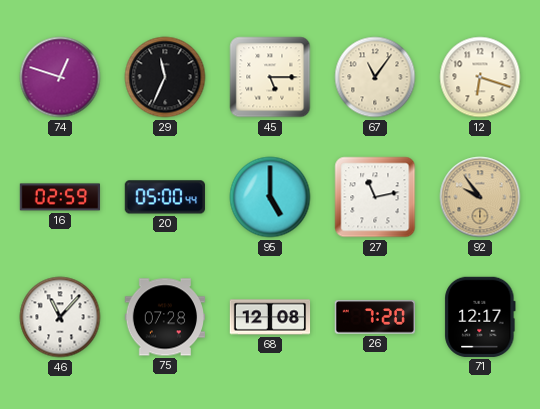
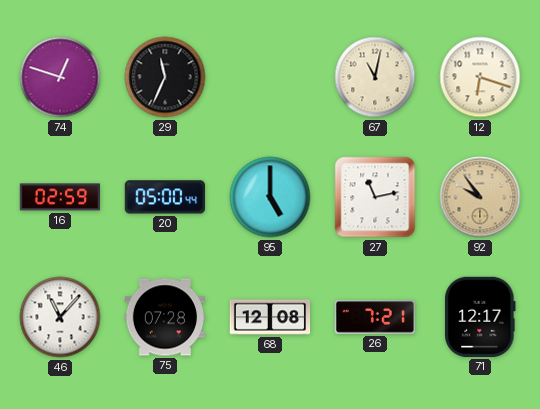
45: 5:15 -> none
67: 11:06 -> 11:02
26: 7:20 -> 7:21
